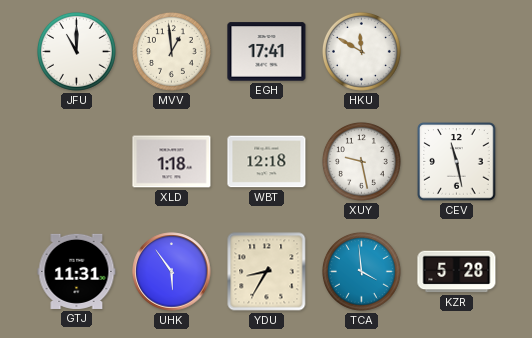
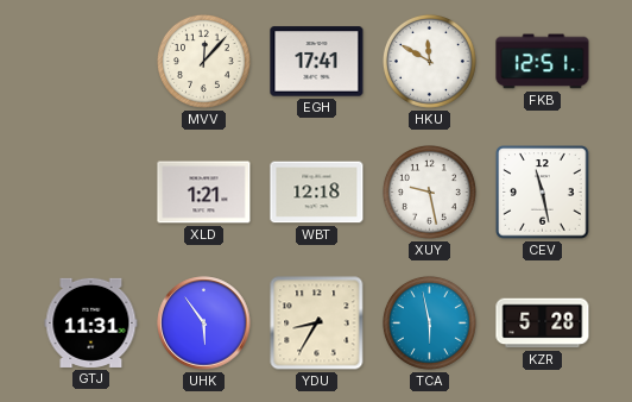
JFU: 11:00 -> none
MVV: 12:59 -> 12:07
FKB: none -> 12:51
XLD: 1:18 -> 1:21
TCA: 3:59 -> 5:58
